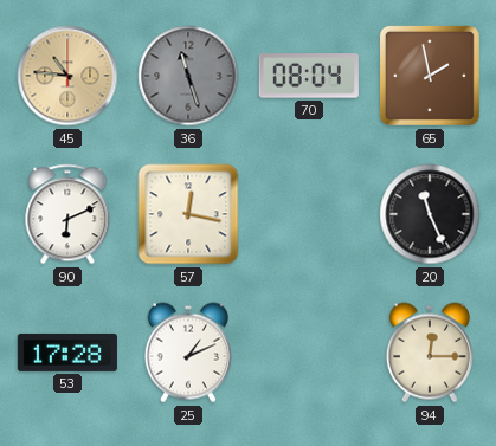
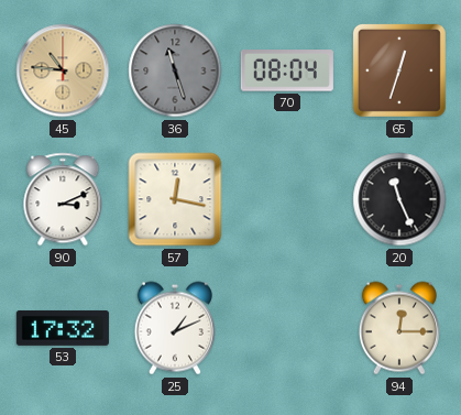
65: 1:58 -> 12:33
90: 6:11 -> 3:11
53: 17:28 -> 17:32
